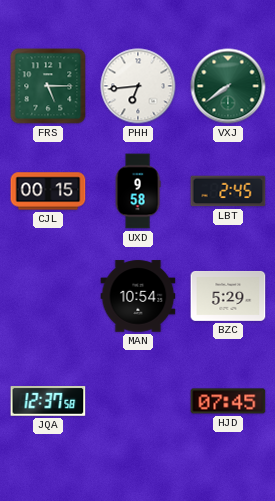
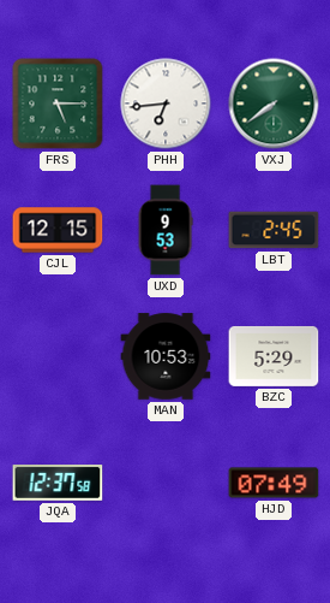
CJL: 00:15 -> 12:15
UXD: 9:58 -> 9:53
MAN: 10:54 -> 10:53
HJD: 07:45 -> 07:49
